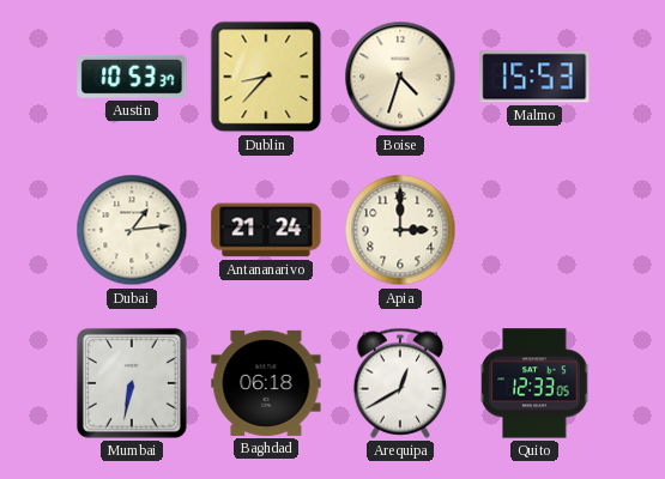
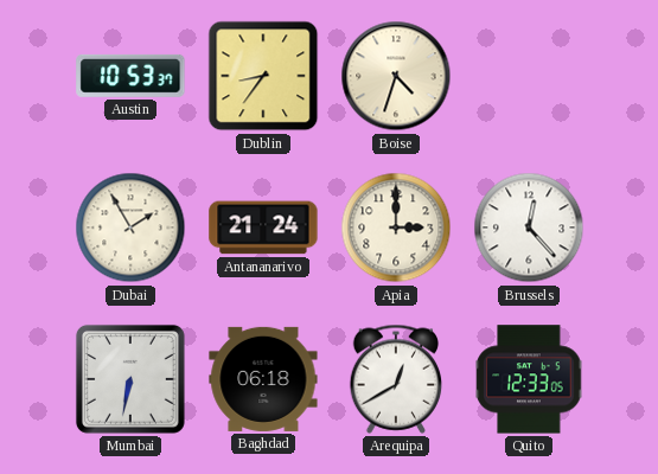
Dublin: 8:37 -> 8:36
Malmo: 15:53 -> none
Dubai: 1:14 -> 1:55
Brussels: none -> 12:23
